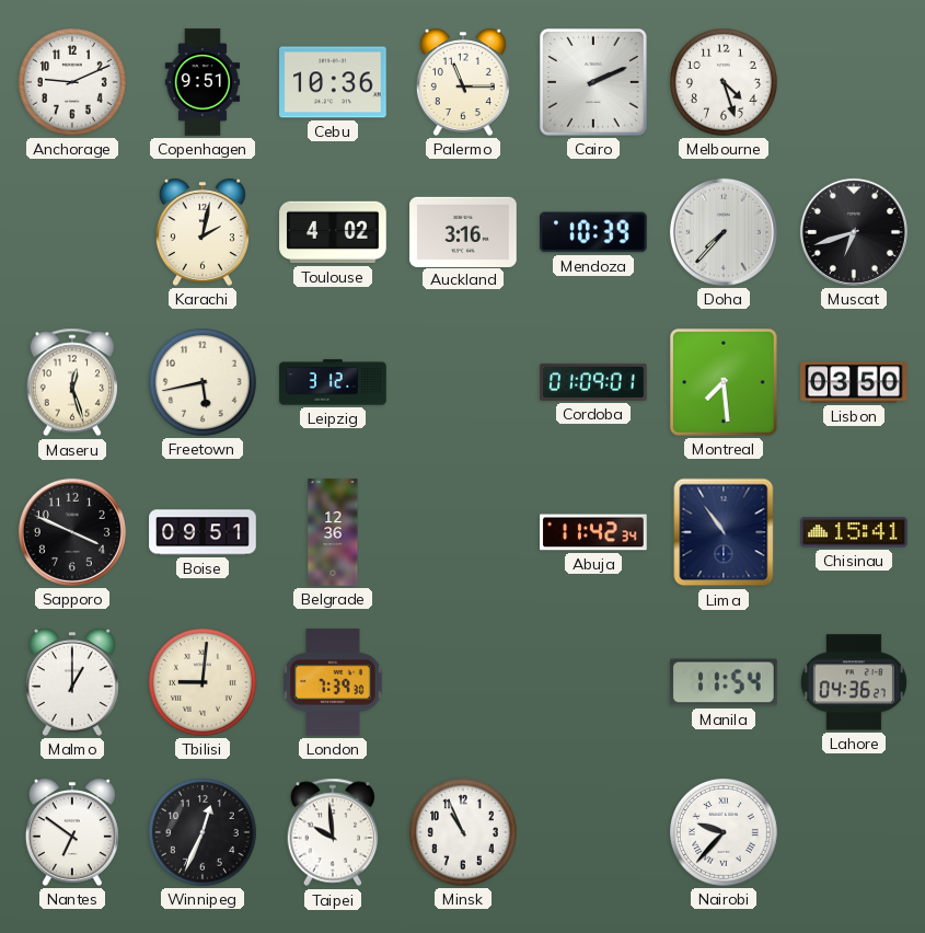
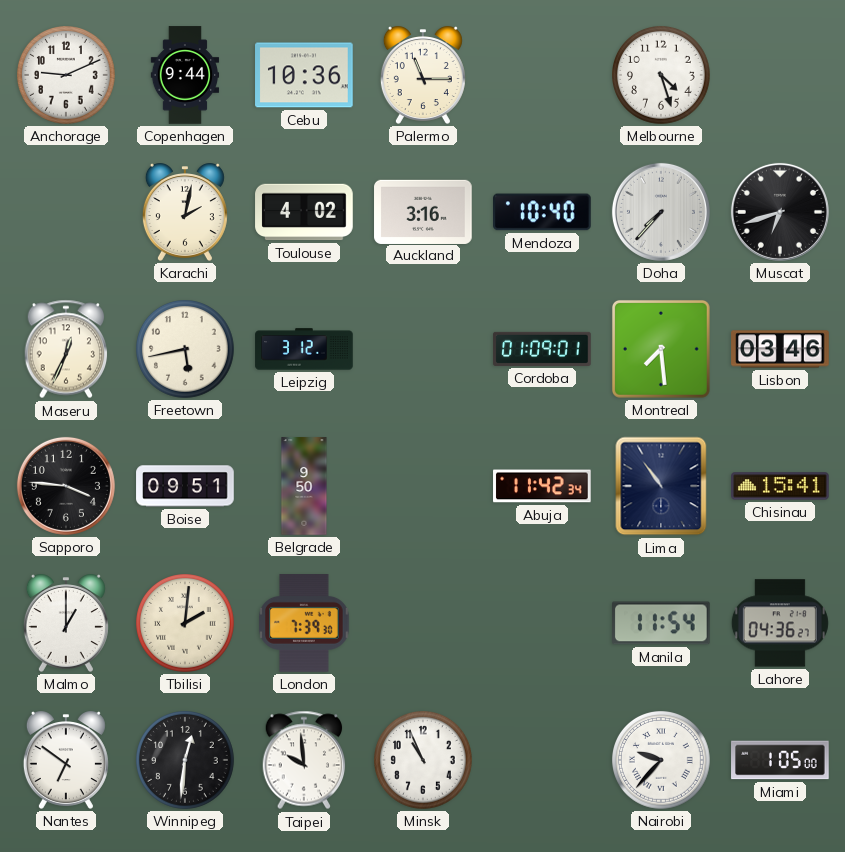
Copenhagen: 9:51 -> 9:44
Cairo: 2:11 -> none
Mendoza: 10:39 -> 10:40
Maseru: 12:27 -> 12:34
Lisbon: 03:50 -> 03:46
Sapporo: 3:49 -> 3:46
Belgrade: 12:36 -> 9:50
Tbilisi: 9:01 -> 2:01
Winnipeg: 12:34 -> 12:31
Miami: none -> 1:05
